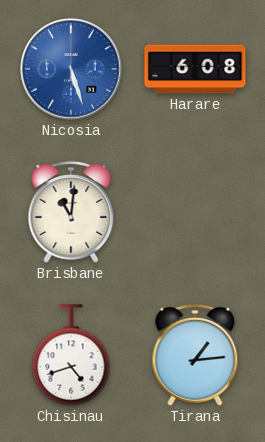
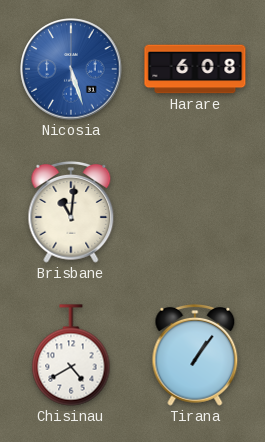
Chisinau: 4:42 -> 4:40
Tirana: 1:14 -> 1:06
